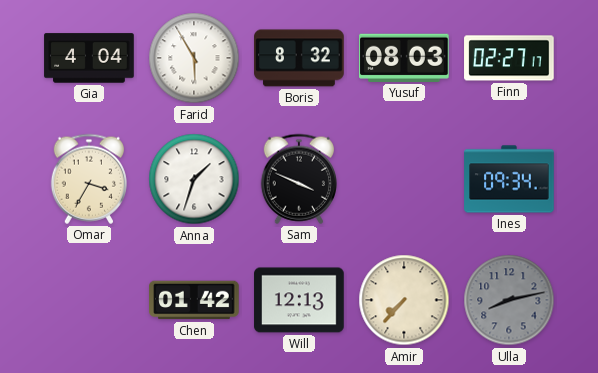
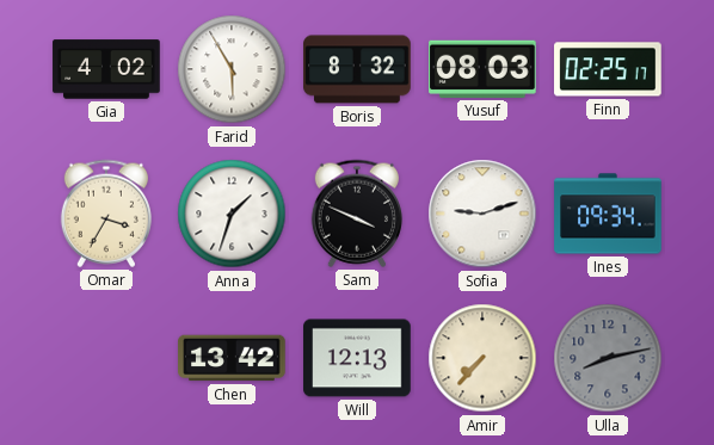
Gia: 4:04 -> 4:02
Finn: 02:27 -> 02:25
Sofia: none -> 9:12
Chen: 01:42 -> 13:42
